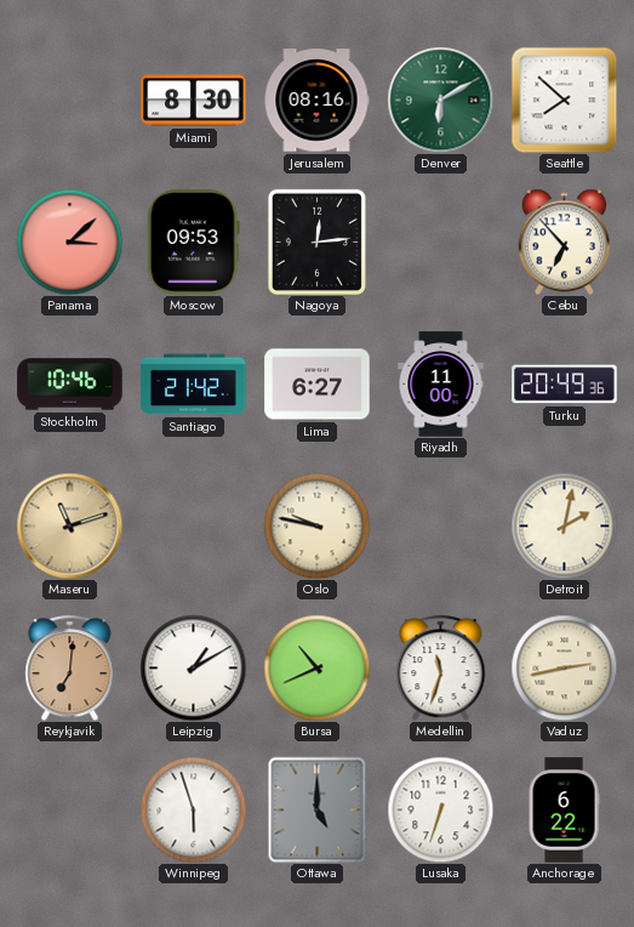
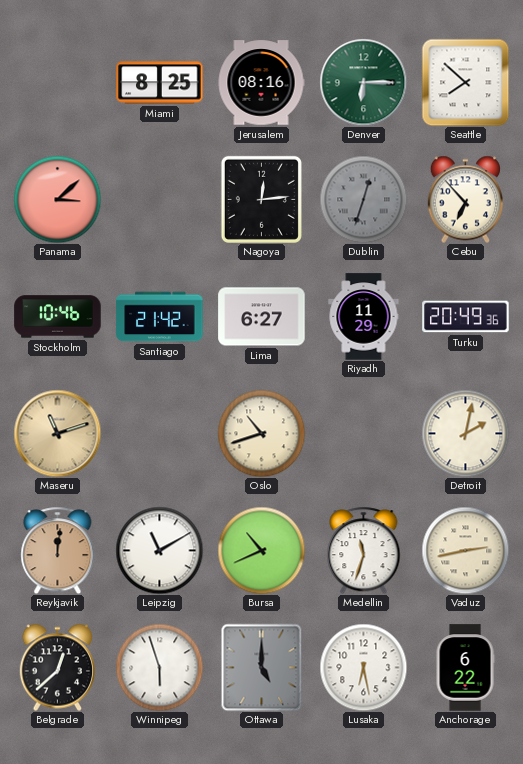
Miami: 8:30 -> 8:25
Denver: 6:10 -> 6:15
Moscow: 09:53 -> none
Dublin: none -> 12:33
Riyadh: 11:00 -> 11:29
Oslo: 9:47 -> 10:42
Reykjavik: 7:01 -> 12:01
Leipzig: 1:10 -> 11:10
Belgrade: none -> 12:38
Lusaka: 6:33 -> 6:28
